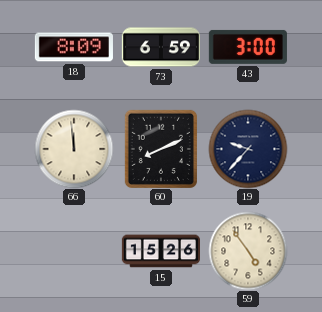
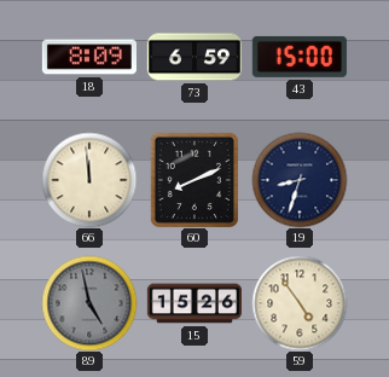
43: 3:00 -> 15:00
19: 9:37 -> 8:33
89: none -> 4:58
